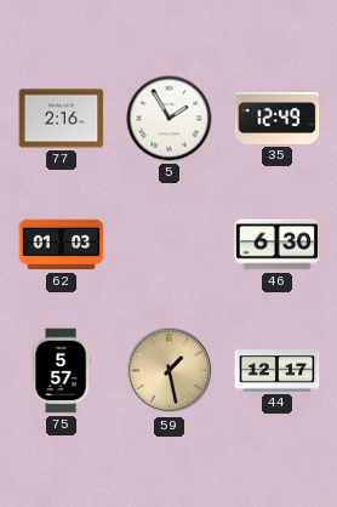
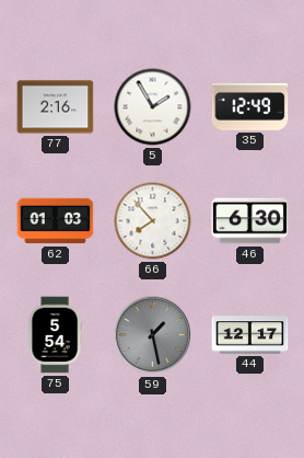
66: none -> 7:53
75: 5:57 -> 5:54
59 dial: champagne -> grey
